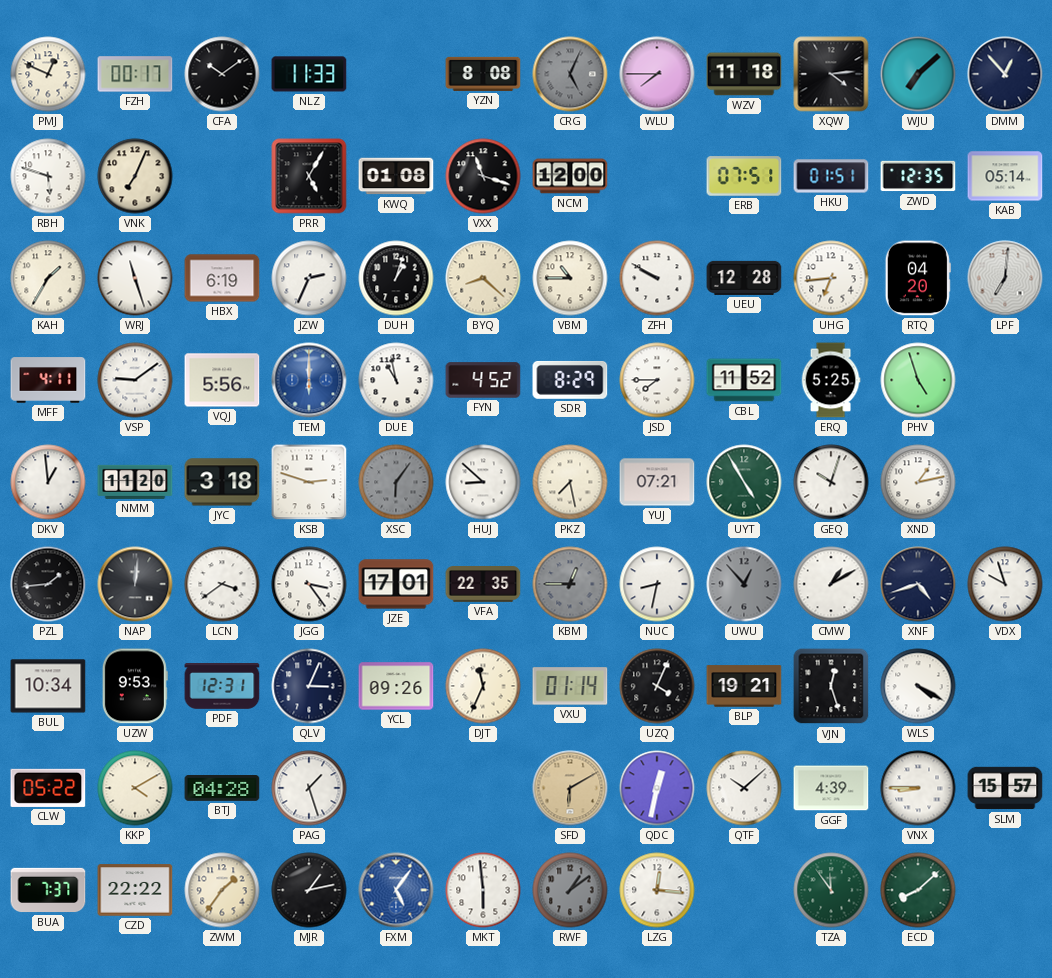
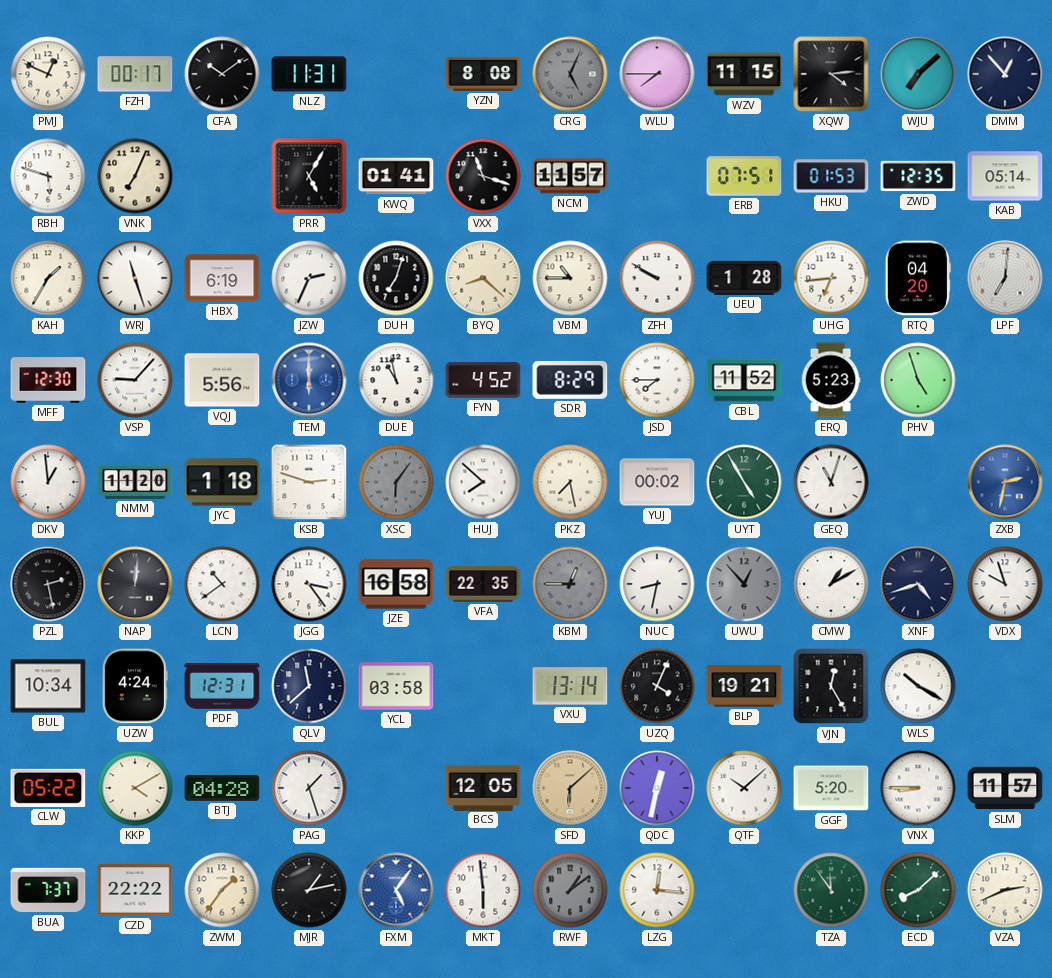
NLZ: 11:33 -> 11:31
WZV: 11:18 -> 11:15
KWQ: 01:08 -> 01:41
NCM: 12:00 -> 11:57
HKU: 01:51 -> 01:53
DUH: 1:03 -> 7:03
UEU: 12:28 -> 1:28
MFF: 4:11 -> 12:30
VSP: 9:09 -> 9:07
ERQ: 5:25 -> 5:23
JYC: 3:18 -> 1:18
HUJ: 8:52 -> 7:52
YUJ: 07:21 -> 00:02
GEQ: 10:03 -> 11:03
XND: 1:13 -> none
ZXB: none -> 2:32
PZL: 1:44 -> 2:28
LCN: 3:39 -> 10:39
JZE: 17:01 -> 16:58
UZW: 9:53 -> 4:24
QLV: 3:04 -> 11:38
YCL: 09:26 -> 03:58
DJT: 11:34 -> none
VXU: 01:14 -> 13:14
VJN: 12:27 -> 12:25
WLS: 4:20 -> 10:20
BCS: none -> 12:05
SFD: 6:10 -> 6:08
GGF: 4:39 -> 5:20
SLM: 15:57 -> 11:57
VZA: none -> 2:41
